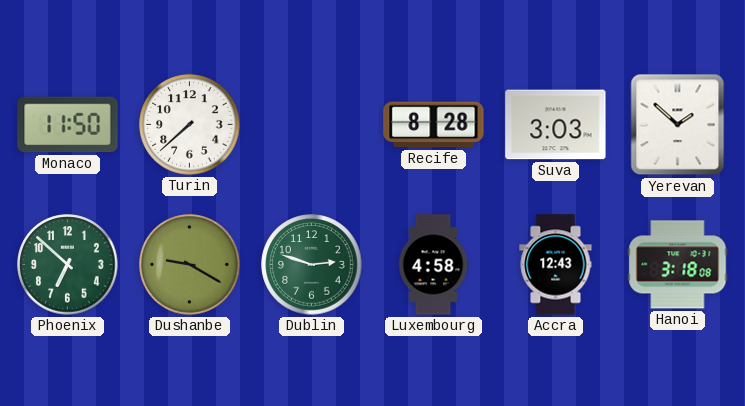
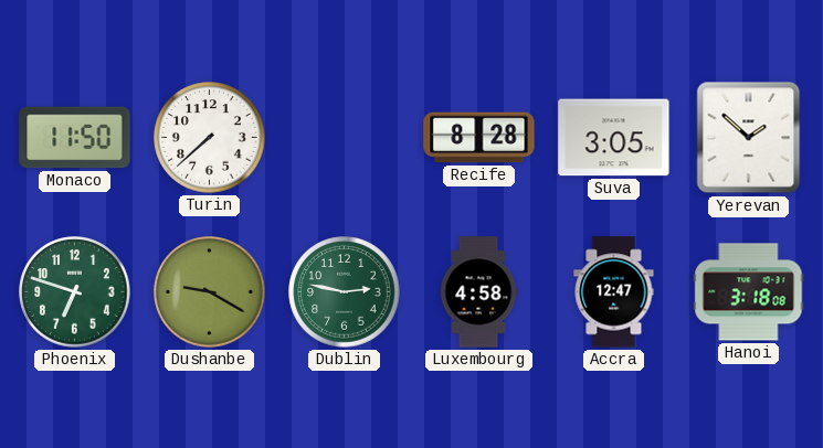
Suva: 3:03 -> 3:05
Phoenix: 6:52 -> 6:48
Dublin: 2:48 -> 2:47
Accra: 12:43 -> 12:47
